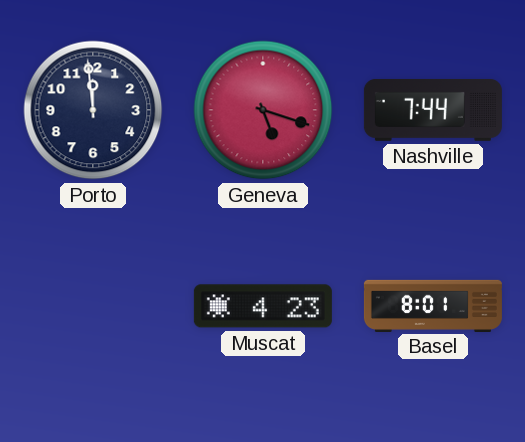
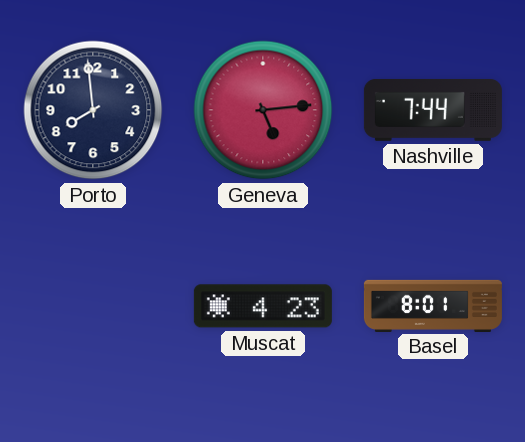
Porto: 11:59 -> 7:59
Geneva: 5:18 -> 5:14
